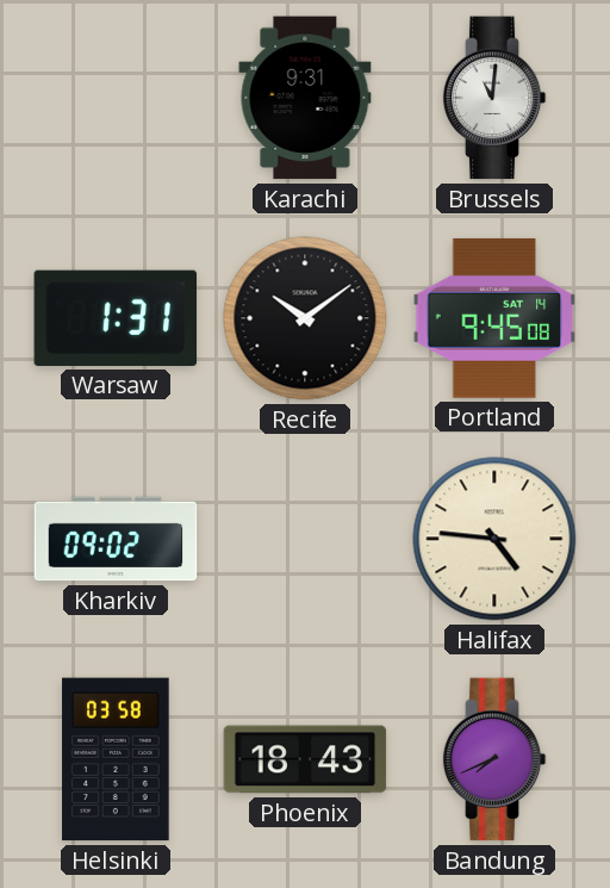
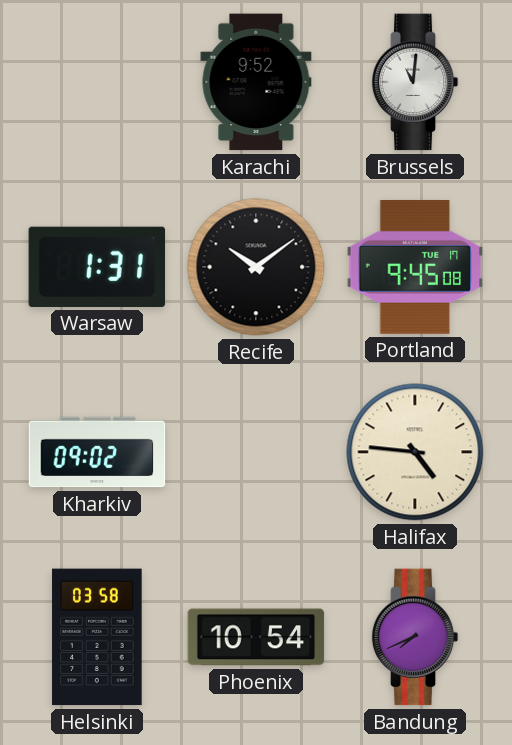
Karachi: 9:31 -> 9:52
Portland date: SAT 14 -> TUE 17
Phoenix: 18:43 -> 10:54
